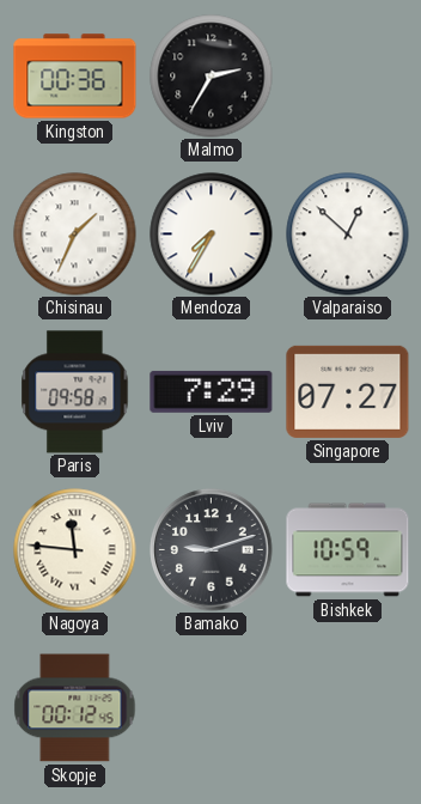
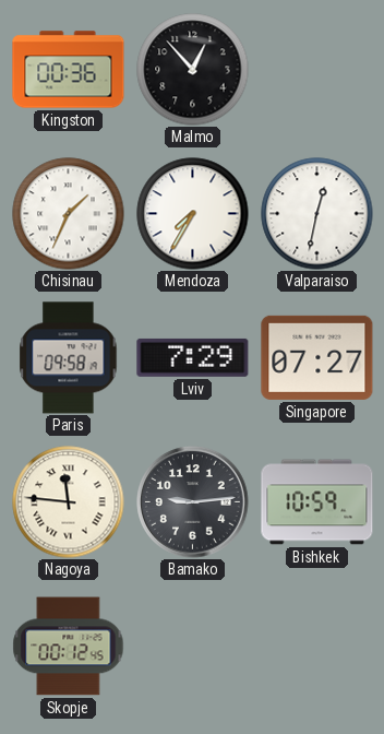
Malmo: 2:35 -> 12:53
Valparaiso: 12:52 -> 12:32
Bamako: 9:12 -> 9:14
